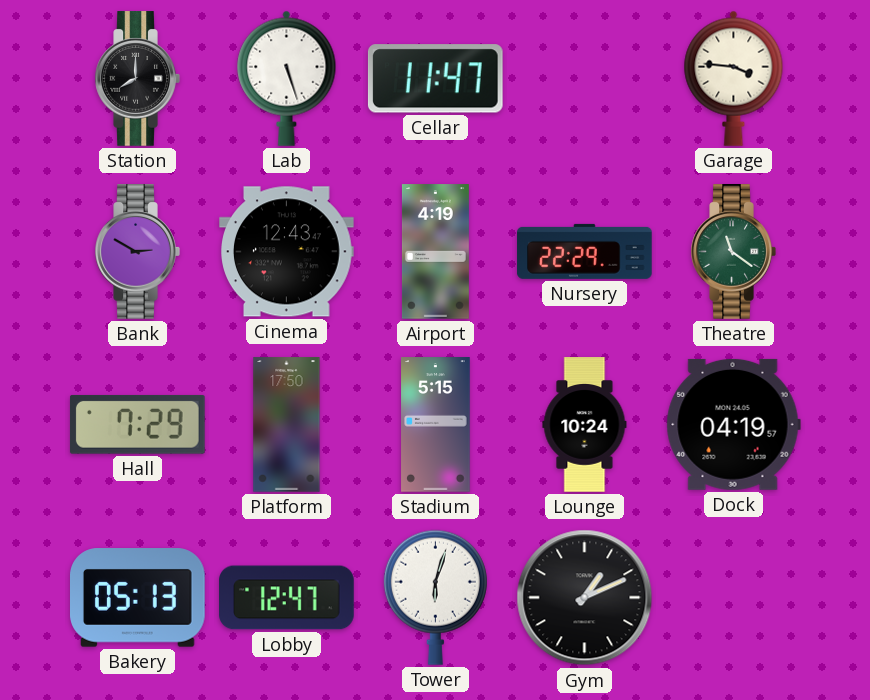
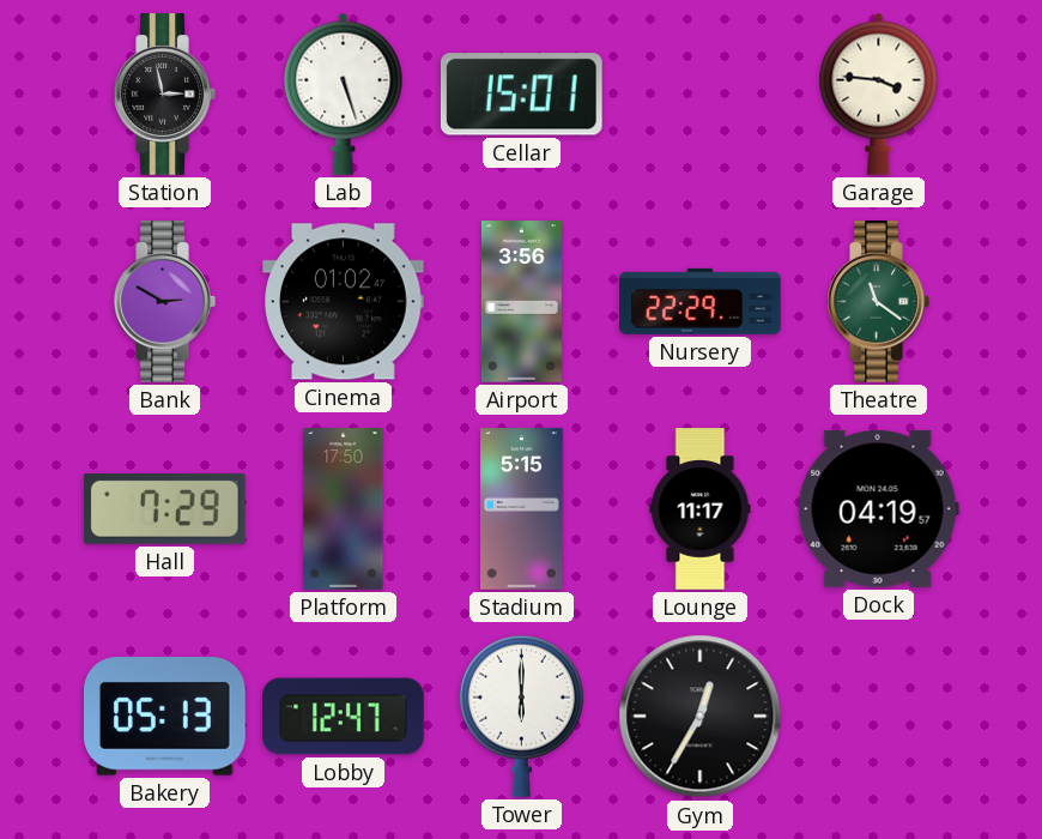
Station: 8:00 -> 2:58
Cellar: 11:47 -> 15:01
Cinema: 12:43 -> 01:02
Airport: 4:19 -> 3:56
Lounge: 10:24 -> 11:17
Tower: 6:03 -> 6:00
Gym: 1:11 -> 12:35
